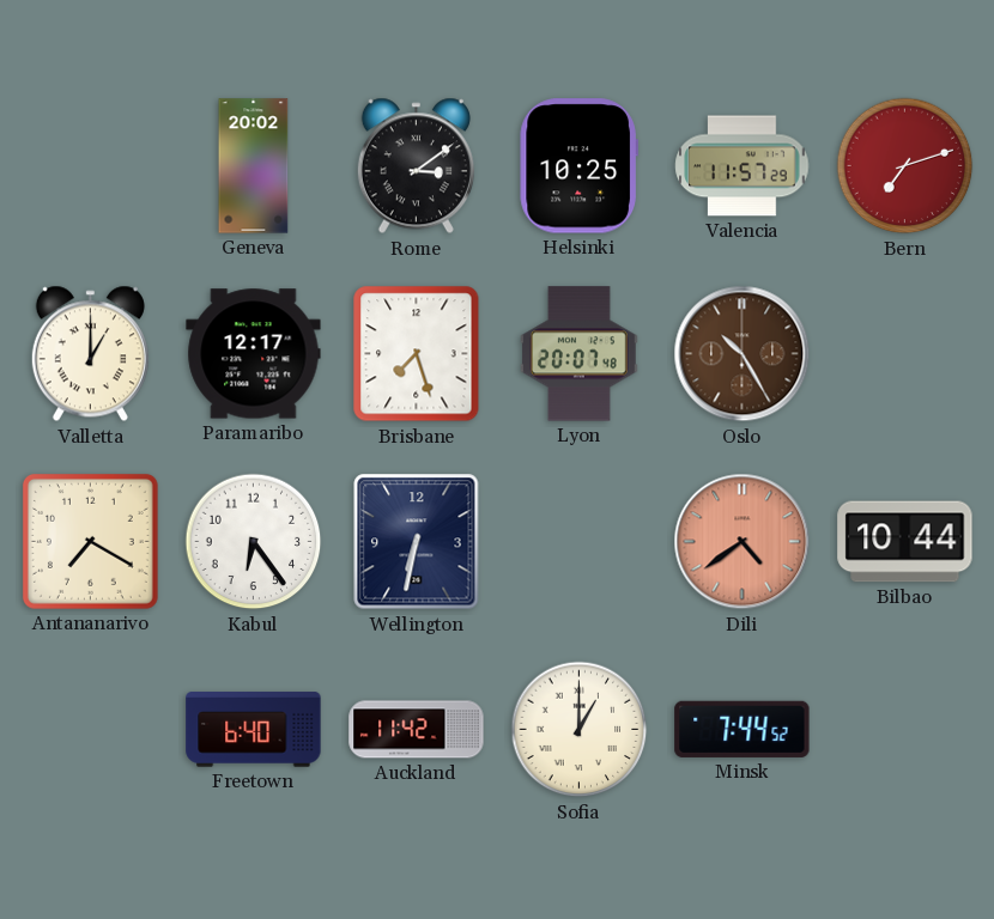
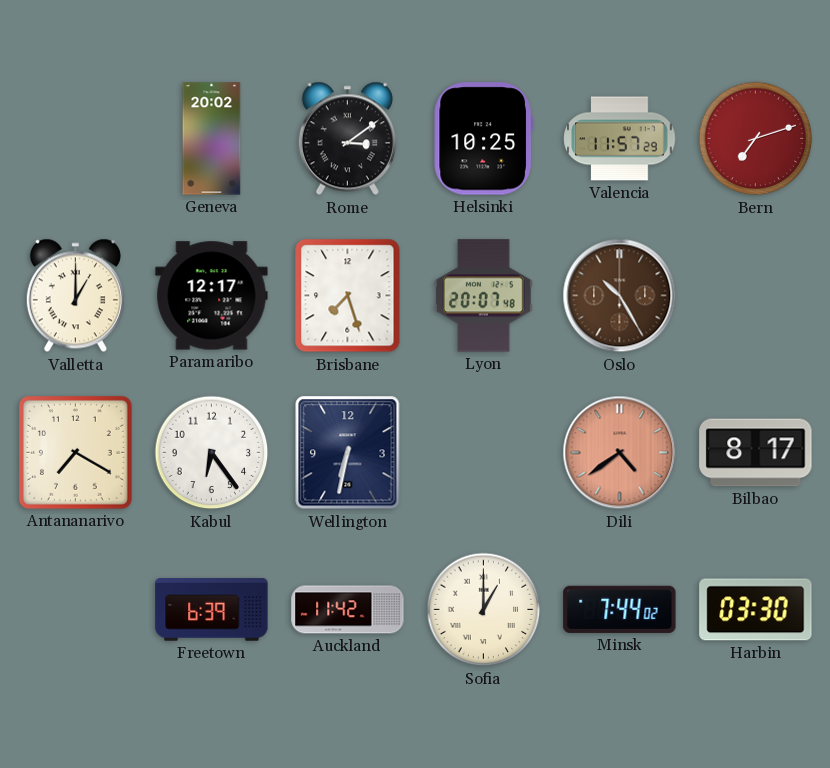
Bilbao: 10:44 -> 8:17
Freetown: 6:40 -> 6:39
Minsk: 7:44:52 -> 7:44:02
Harbin: none -> 03:30
